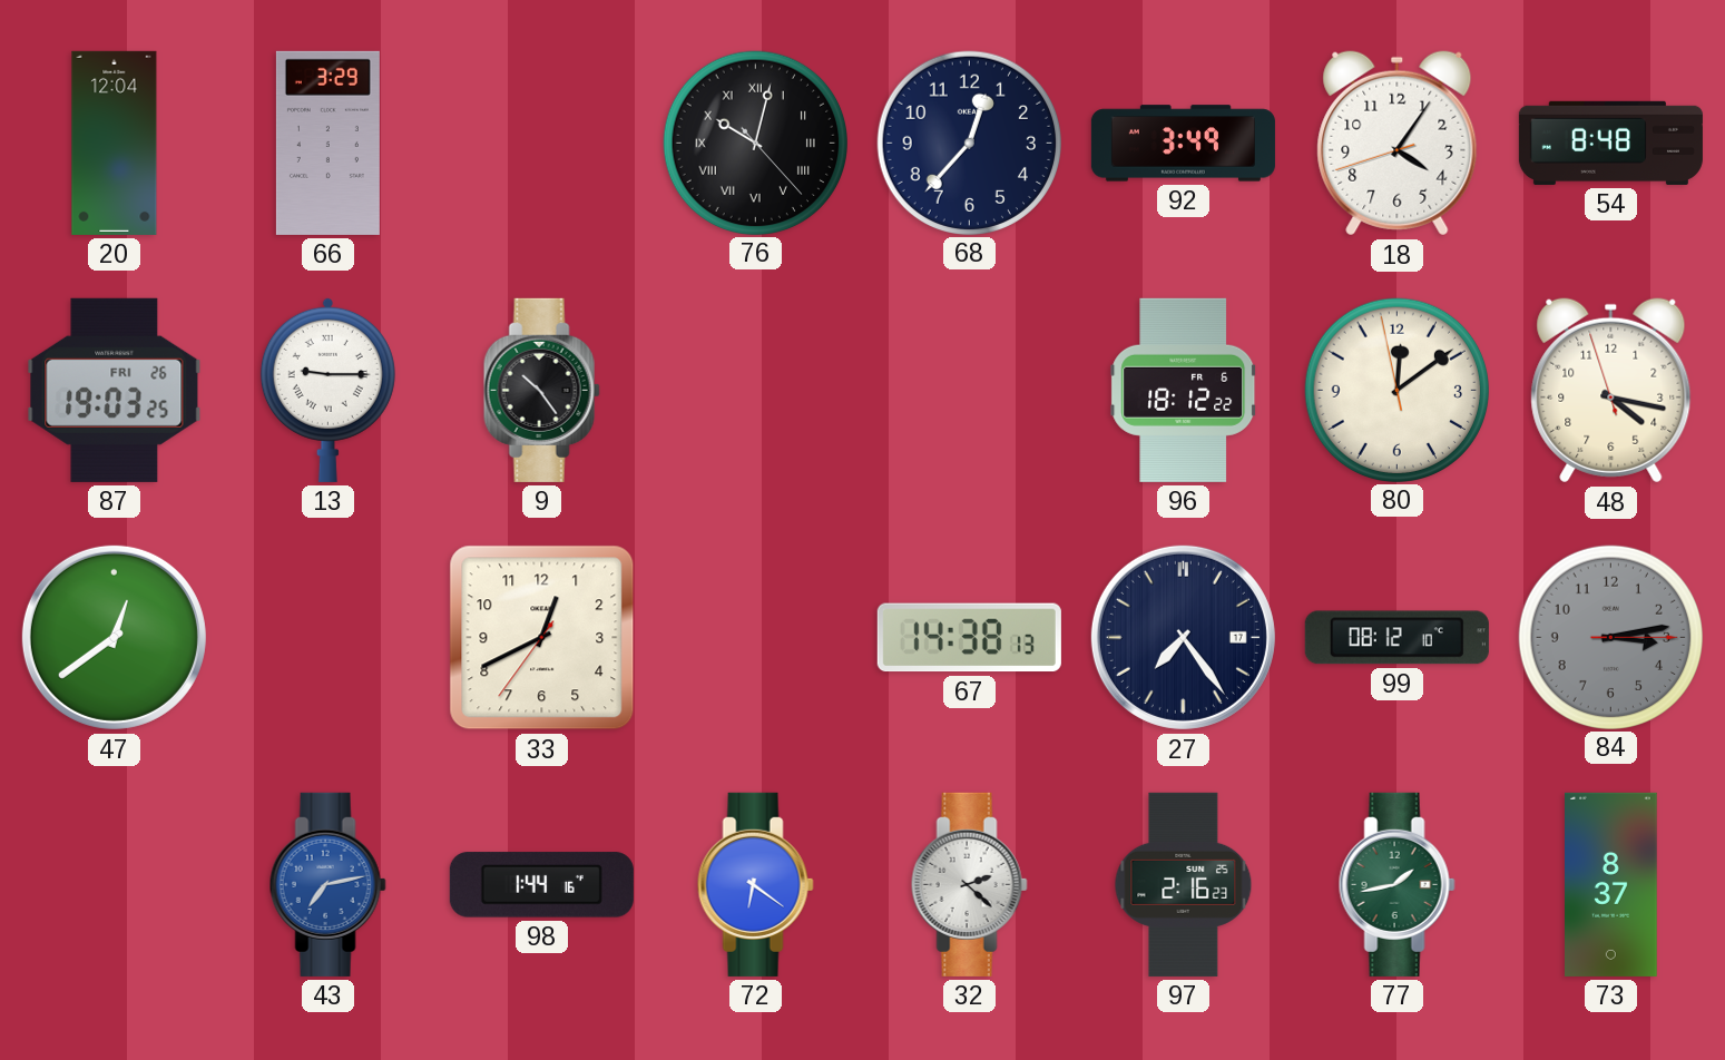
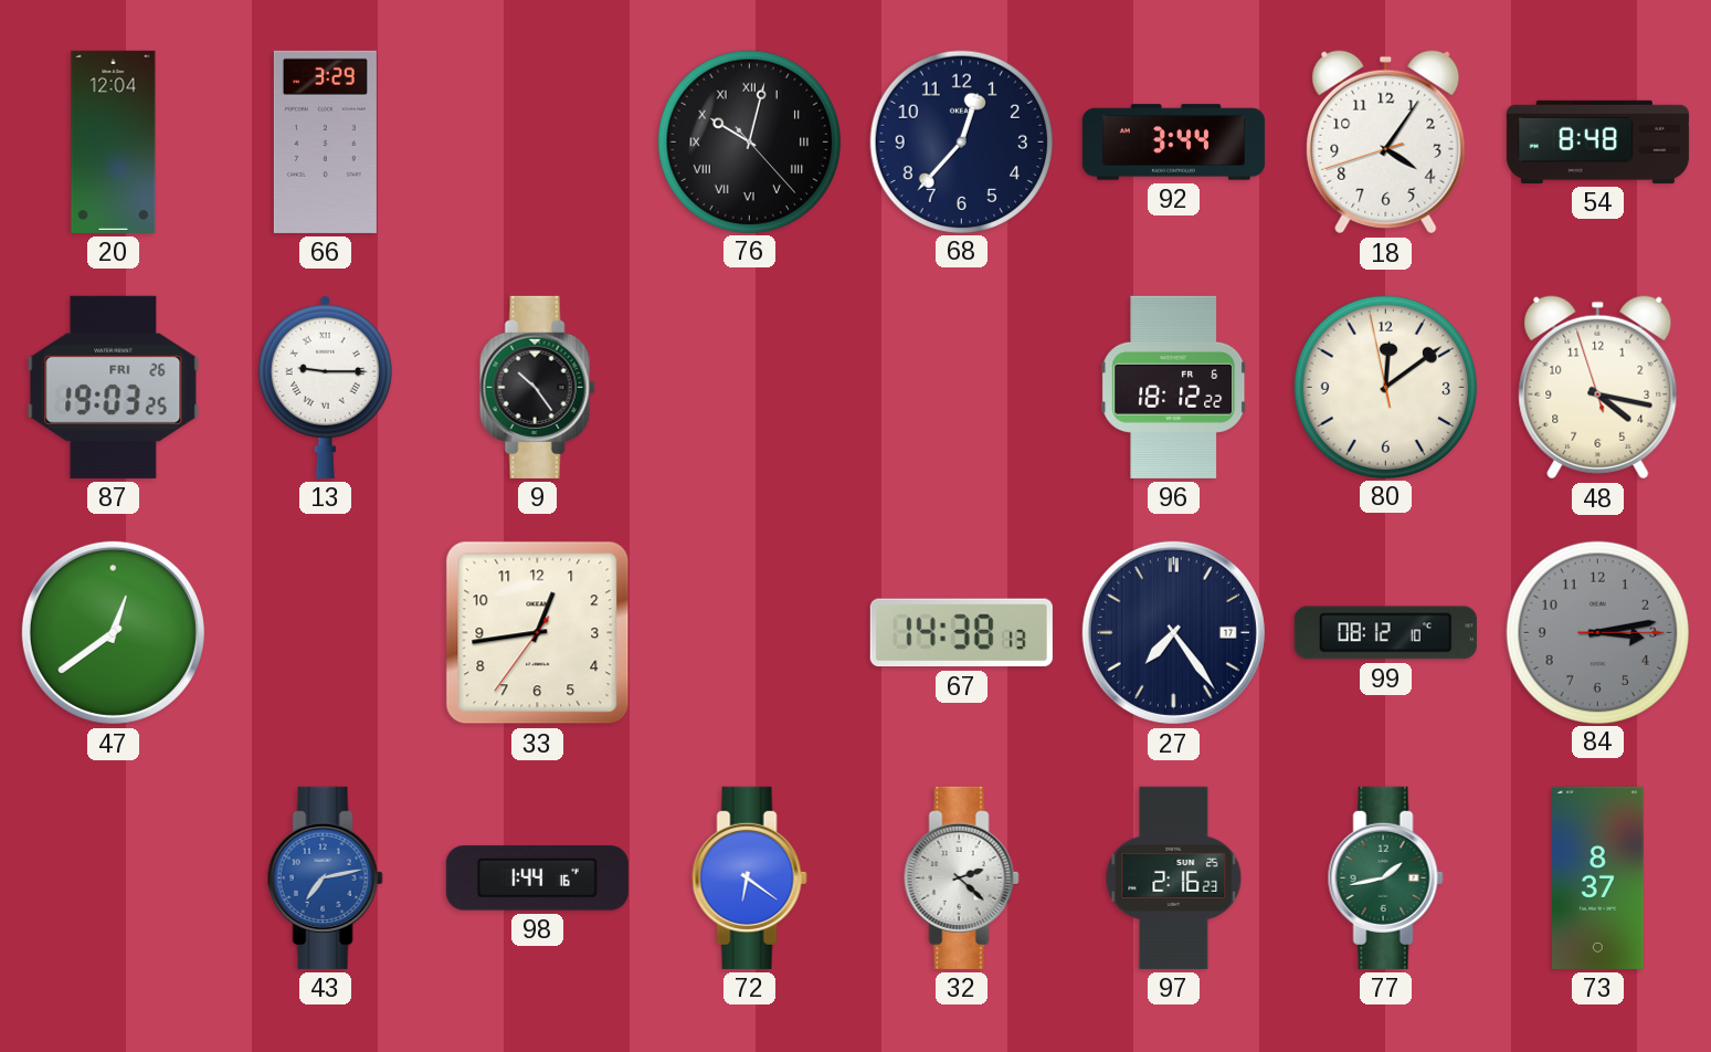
92: 3:49 -> 3:44
33: 12:40 -> 12:43
